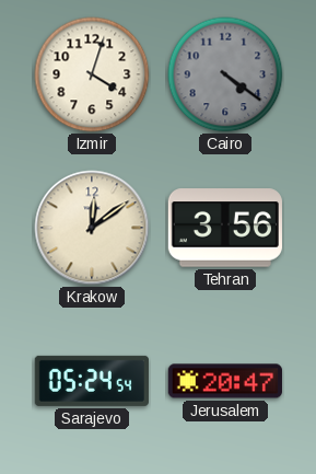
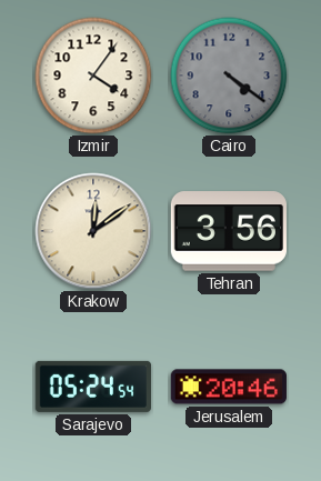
Izmir: 4:03 -> 4:06
Jerusalem: 20:47 -> 20:46
